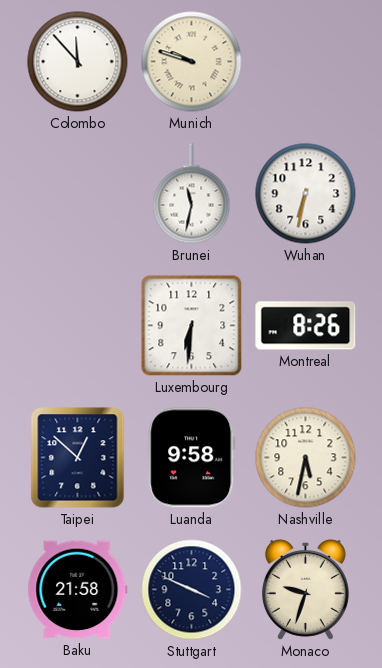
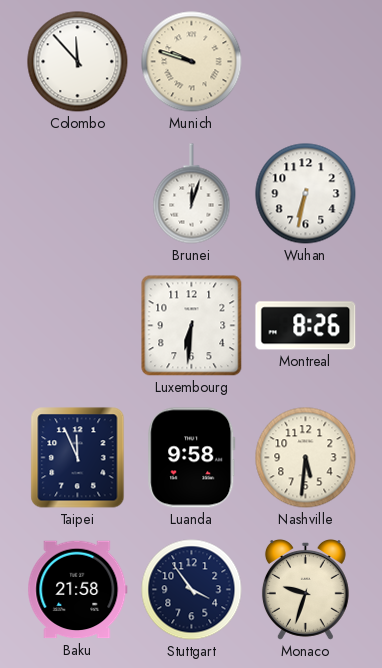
Brunei: 11:32 -> 12:03
Taipei: 12:52 -> 11:56
Nashville: 5:32 -> 5:31
Stuttgart: 3:49 -> 3:54
